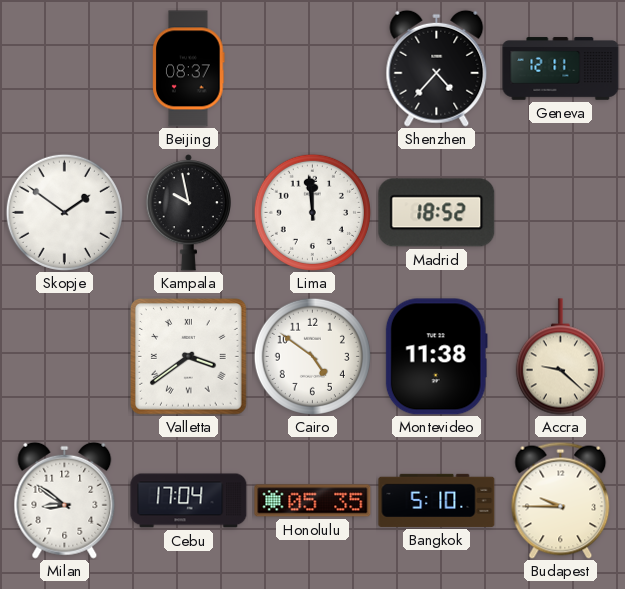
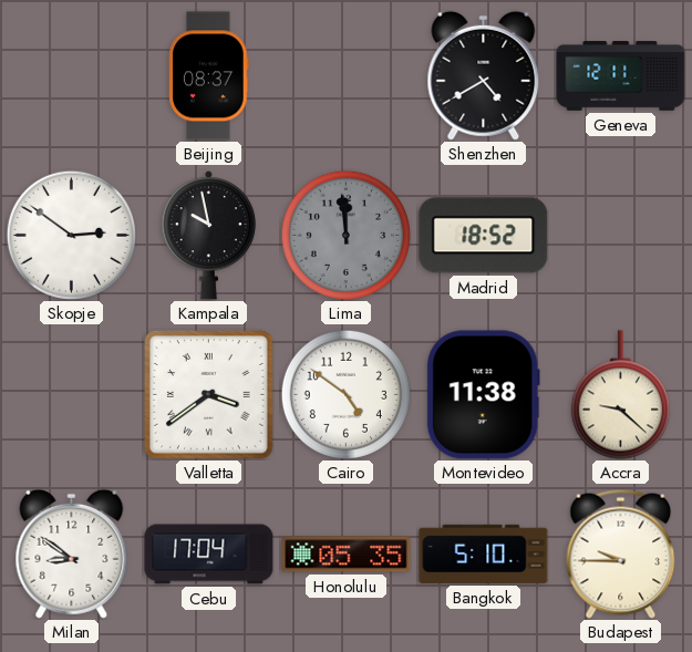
Shenzhen: 4:37 -> 4:40
Skopje: 1:51 -> 2:51
Lima dial: white -> grey
